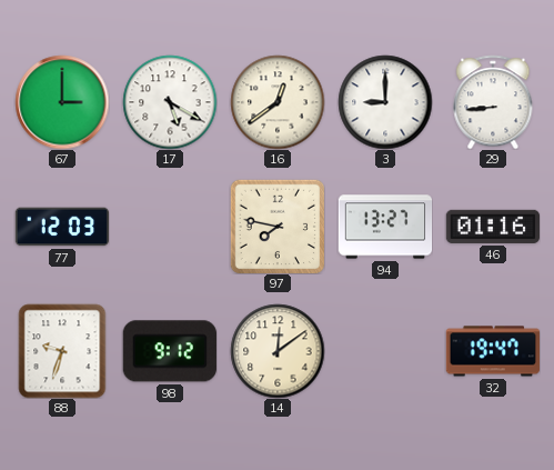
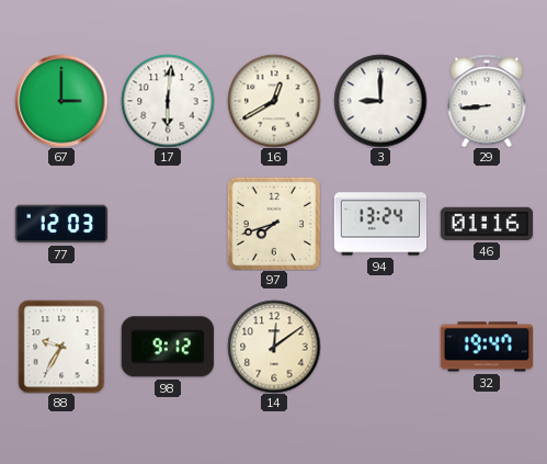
17: 5:20 -> 6:01
16: 12:39 -> 12:40
97: 7:47 -> 7:42
94: 13:27 -> 13:24
88: 9:33 -> 9:35
